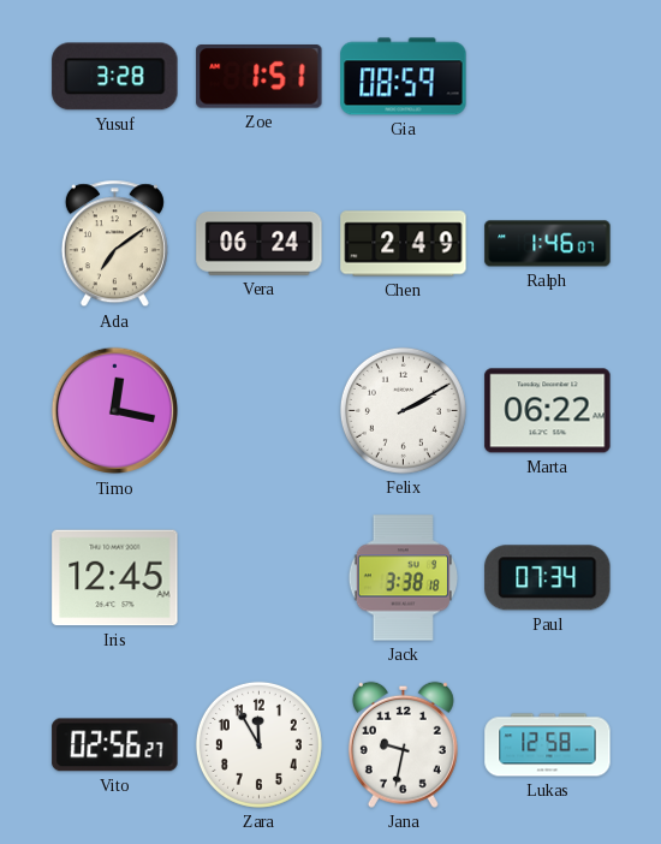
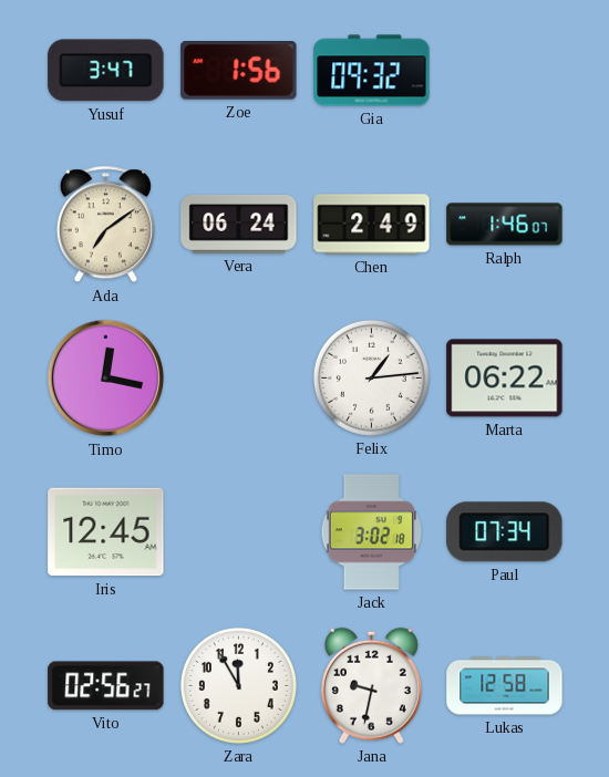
Yusuf: 3:28 -> 3:47
Zoe: 1:51 -> 1:56
Gia: 08:59 -> 09:32
Felix: 2:10 -> 1:14
Jack: 3:38 -> 3:02
